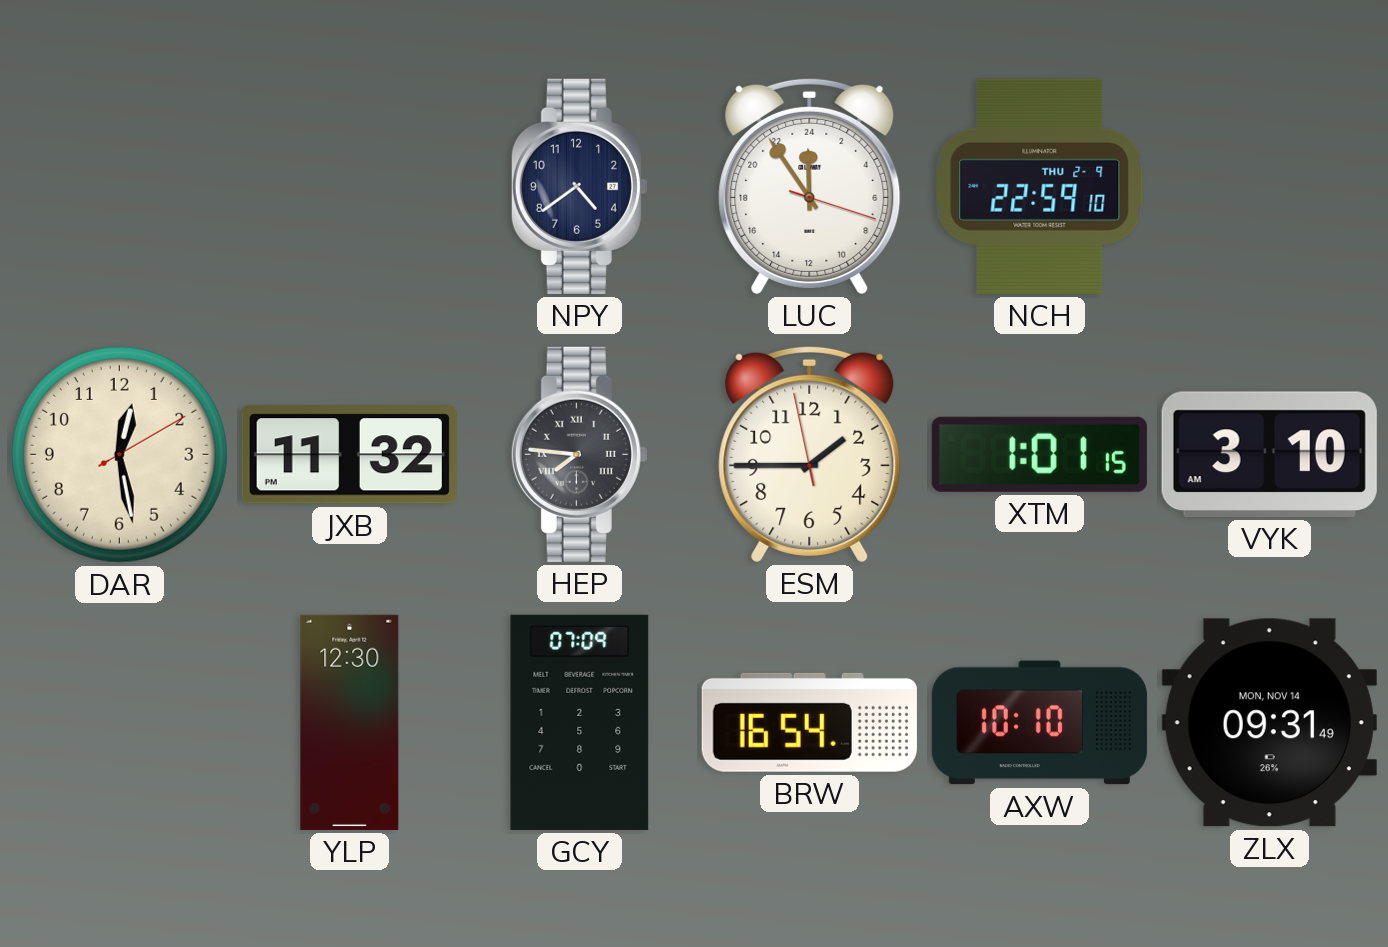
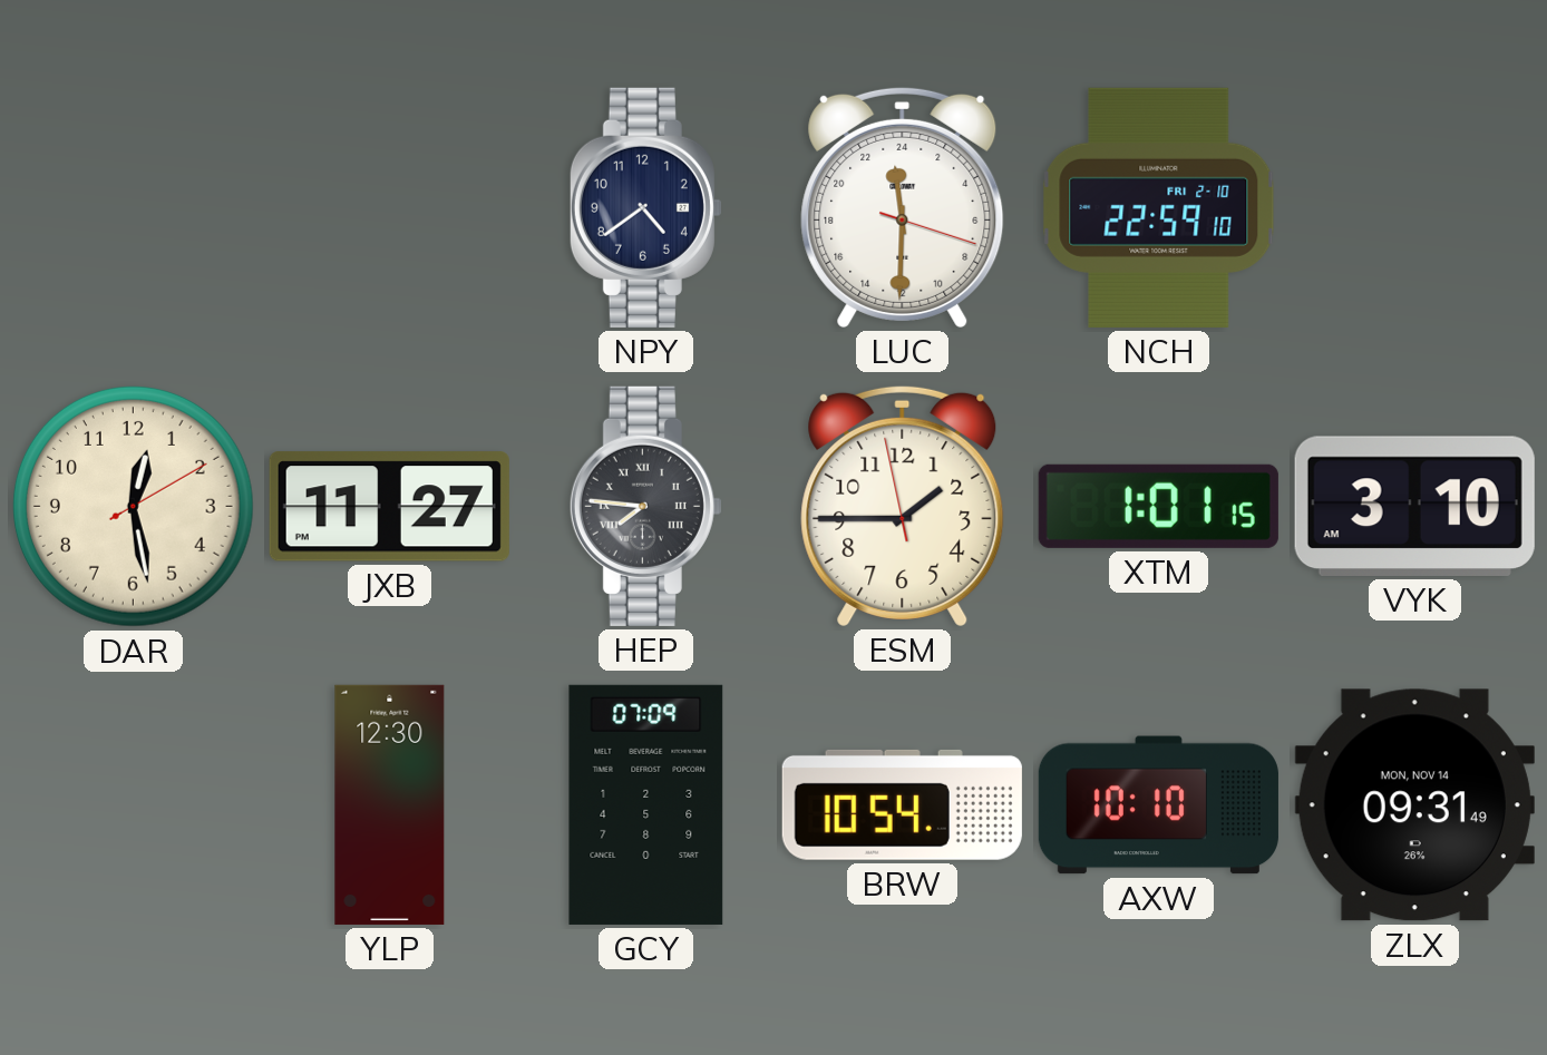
LUC: 23:54 -> 23:30
NCH date: THU 2-9 -> FRI 2-10
JXB: 11:32 -> 11:27
BRW: 16:54 -> 10:54
